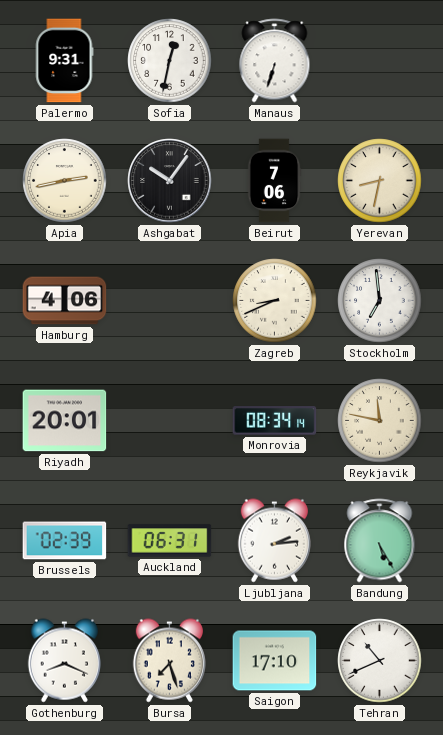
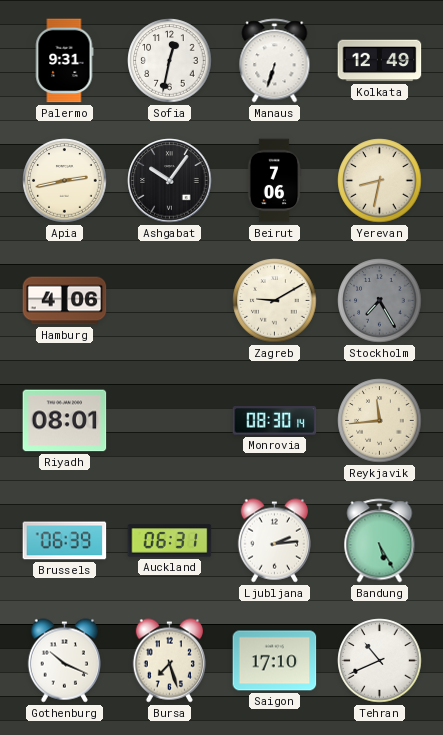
Kolkata: none -> 12:49
Zagreb: 8:41 -> 9:10
Stockholm: 6:59 -> 7:25
Stockholm dial: white -> grey
Riyadh: 20:01 -> 08:01
Monrovia: 08:34 -> 08:30
Reykjavik: 11:47 -> 11:44
Brussels: 02:39 -> 06:39
Gothenburg: 8:19 -> 10:19
